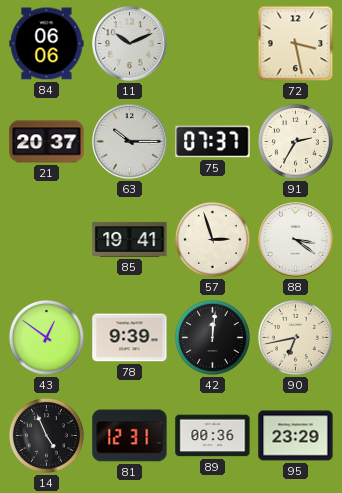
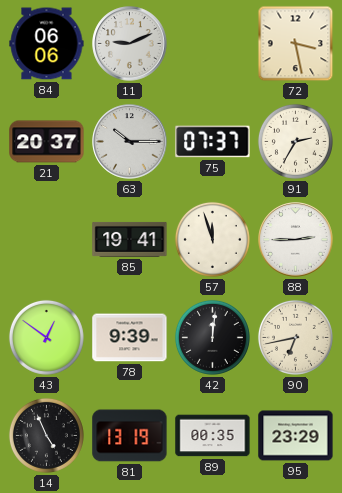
11: 10:11 -> 9:11
57: 2:57 -> 11:57
88: 3:21 -> 2:45
81: 12:31 -> 13:19
89: 00:36 -> 00:35
